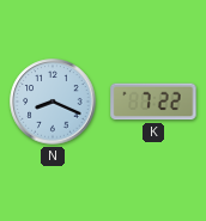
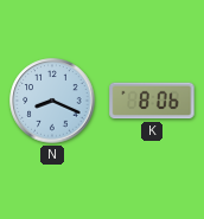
K: 7:22 -> 8:06
